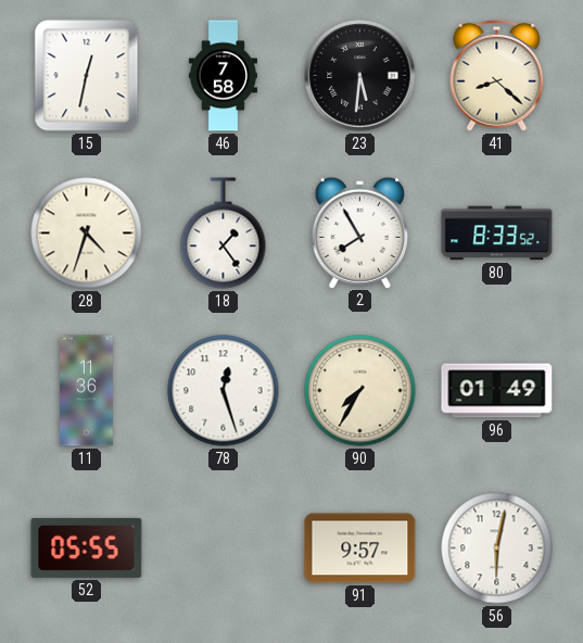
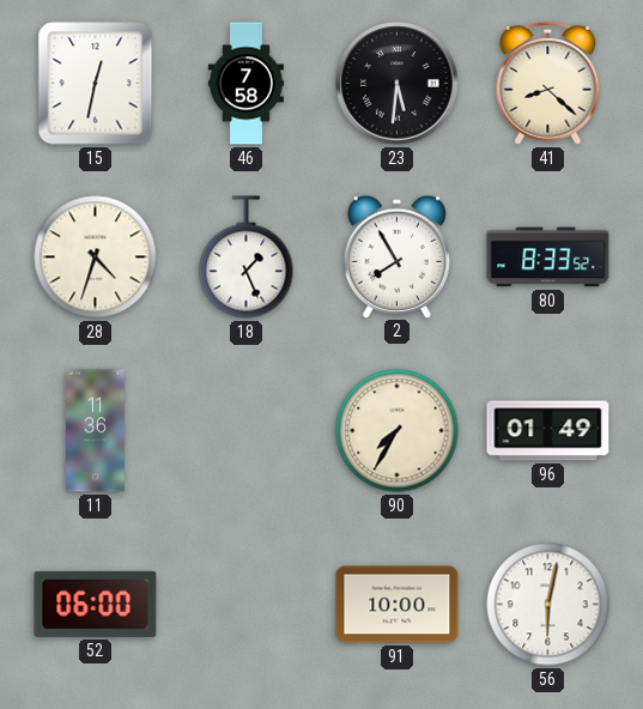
18: 1:24 -> 1:26
78: 12:27 -> none
52: 05:55 -> 06:00
91: 9:57 -> 10:00
